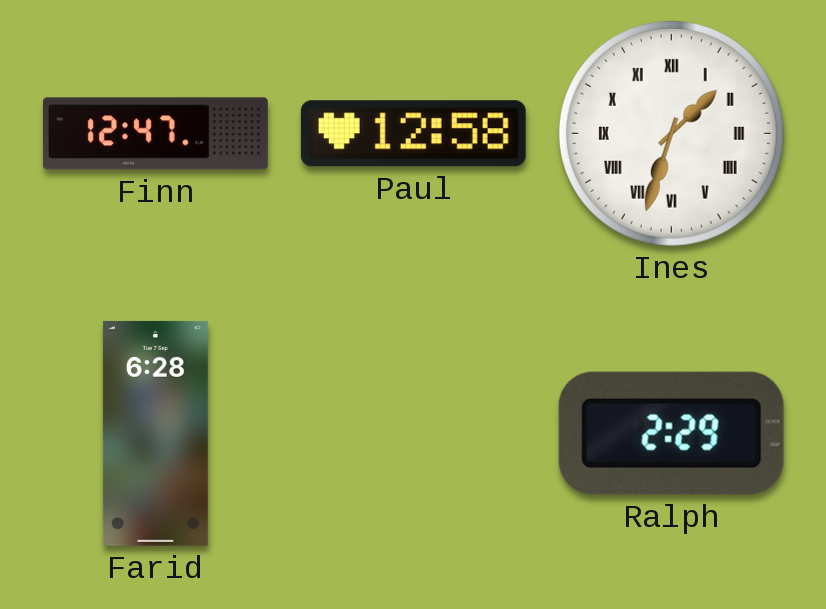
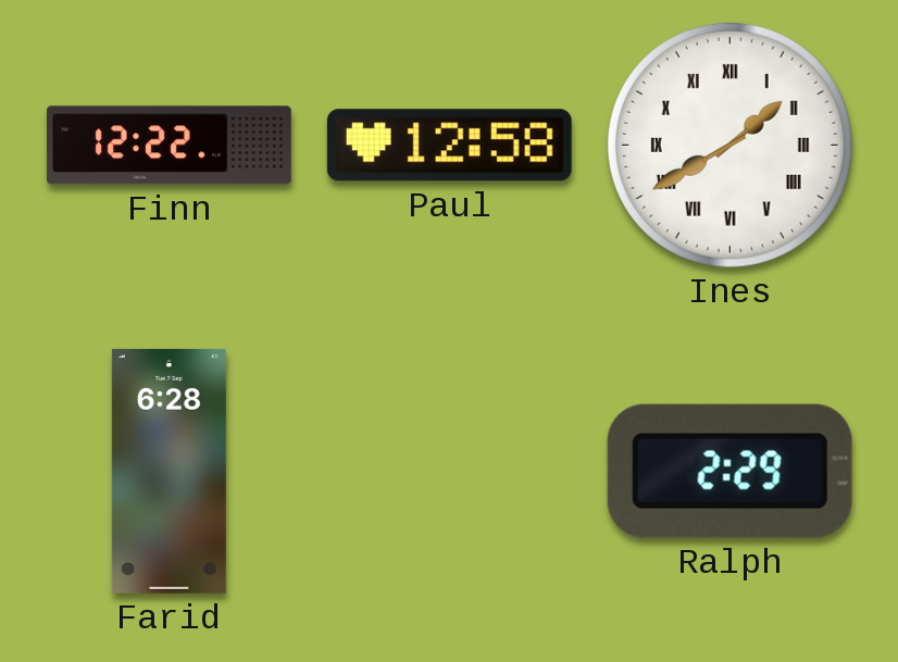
Finn: 12:47 -> 12:22
Ines: 1:33 -> 1:40
